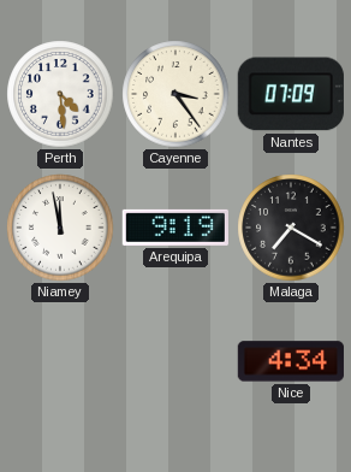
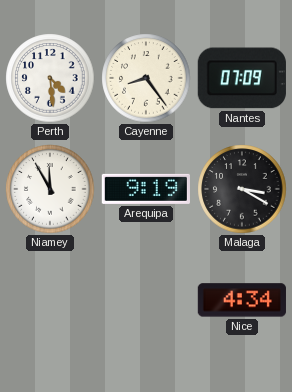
Cayenne: 3:24 -> 8:24
Niamey: 11:58 -> 11:55
Malaga: 7:20 -> 3:20
